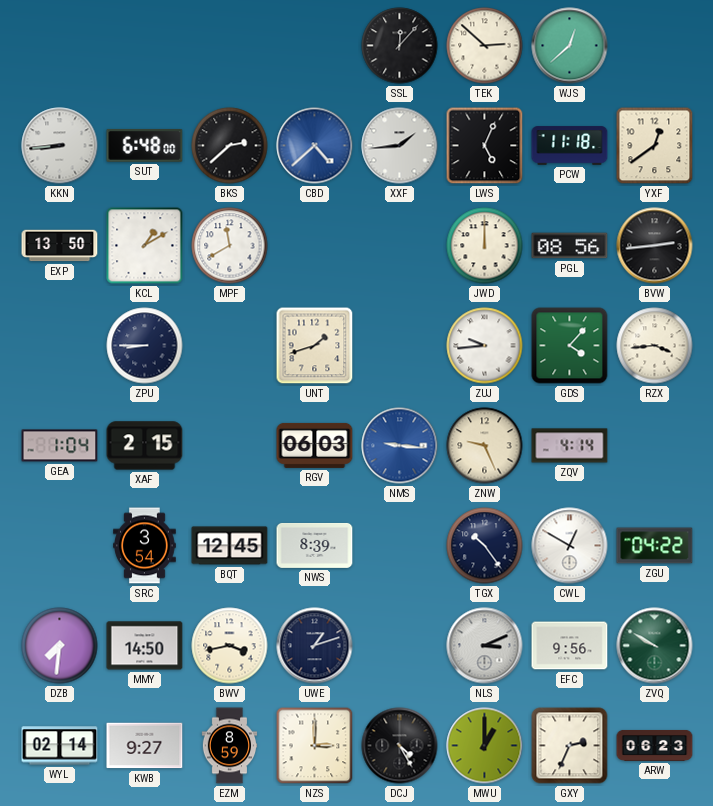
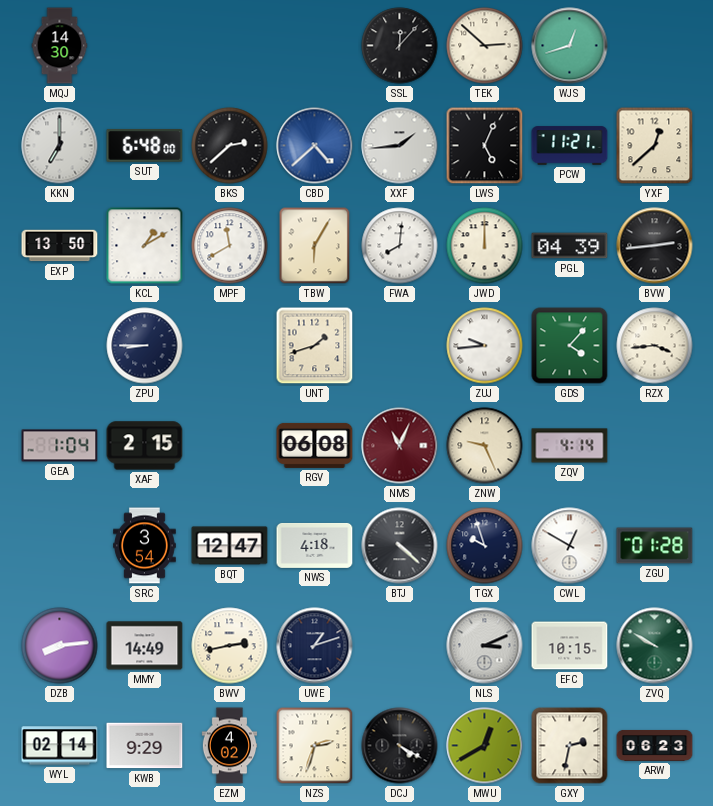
MQJ: none -> 14:30
WJS: 12:38 -> 12:42
KKN: 8:44 -> 7:00
PCW: 11:18 -> 11:21
YXF: 12:39 -> 12:38
TBW: none -> 6:05
FWA: none -> 8:01
PGL: 08:56 -> 04:39
RGV: 06:03 -> 06:08
NMS: 9:16 -> 11:04
NMS dial: blue -> burgundy
BQT: 12:45 -> 12:47
NWS: 8:39 -> 4:18
BTJ: none -> 4:22
TGX: 10:24 -> 9:57
ZGU: 04:22 -> 01:28
DZB: 7:31 -> 8:14
MMY: 14:50 -> 14:49
BWV: 3:43 -> 2:43
EFC: 9:56 -> 10:15
KWB: 9:27 -> 9:29
EZM: 8:59 -> 4:02
NZS: 3:00 -> 2:33
DCJ: 4:25 -> 4:20
MWU: 1:00 -> 12:40
GXY: 2:34 -> 2:32
